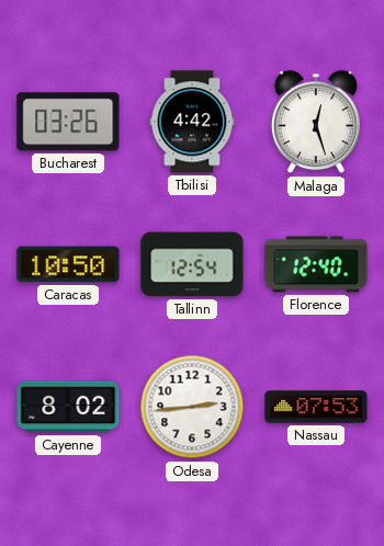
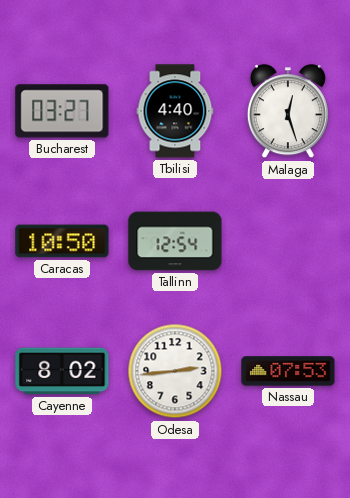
Bucharest: 03:26 -> 03:27
Tbilisi: 4:42 -> 4:40
Florence: 12:40 -> none
